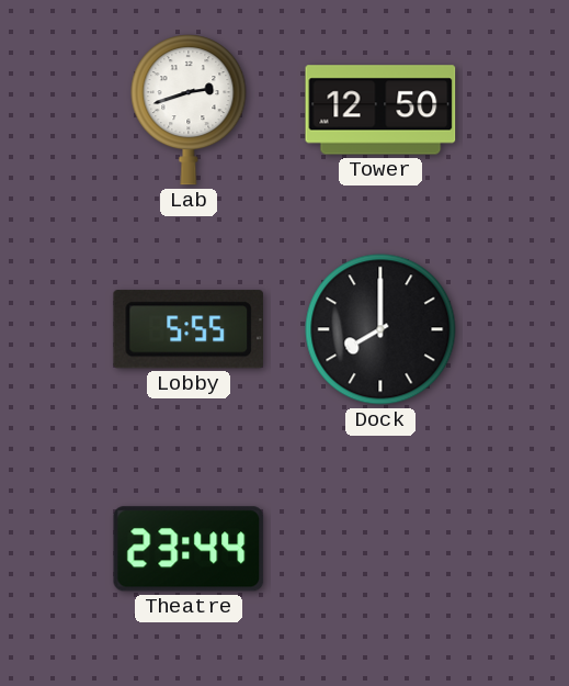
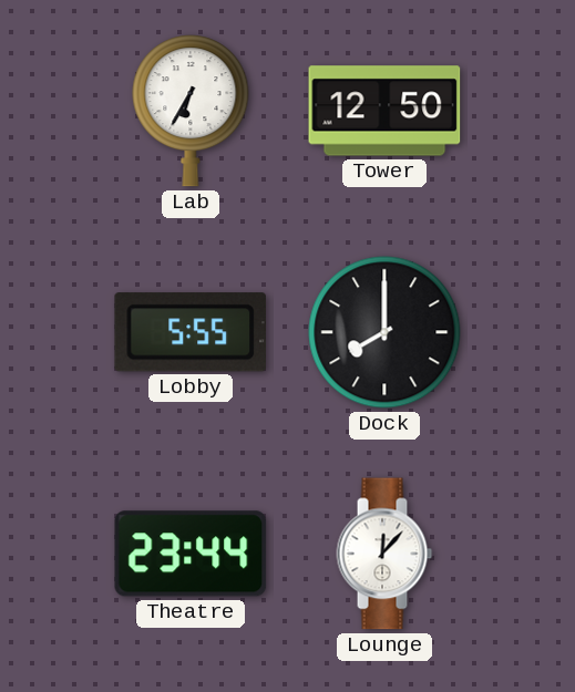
Lab: 2:42 -> 6:35
Lounge: none -> 12:07
